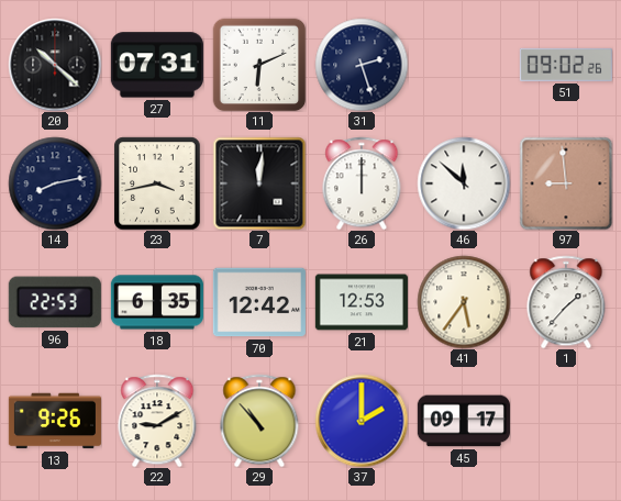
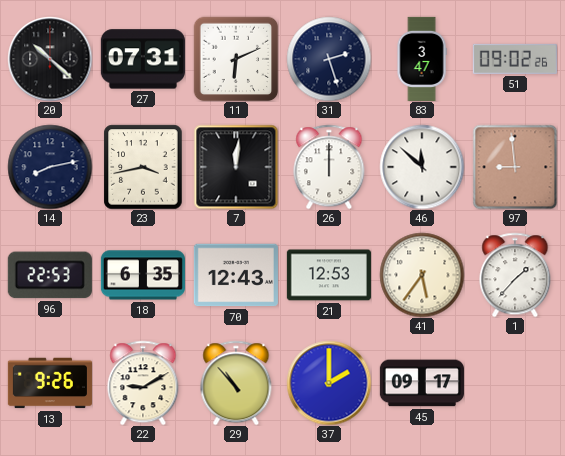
83: none -> 3:47
70: 12:42 -> 12:43
